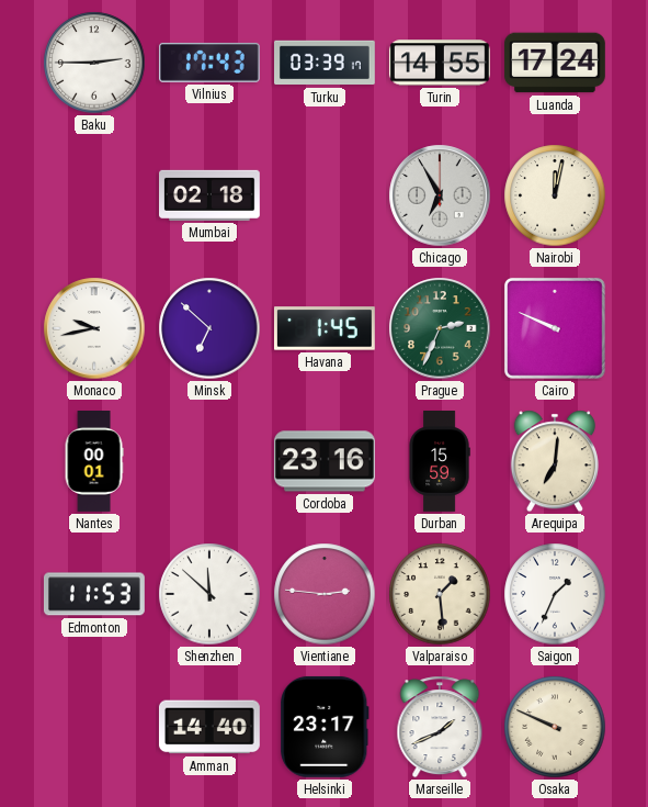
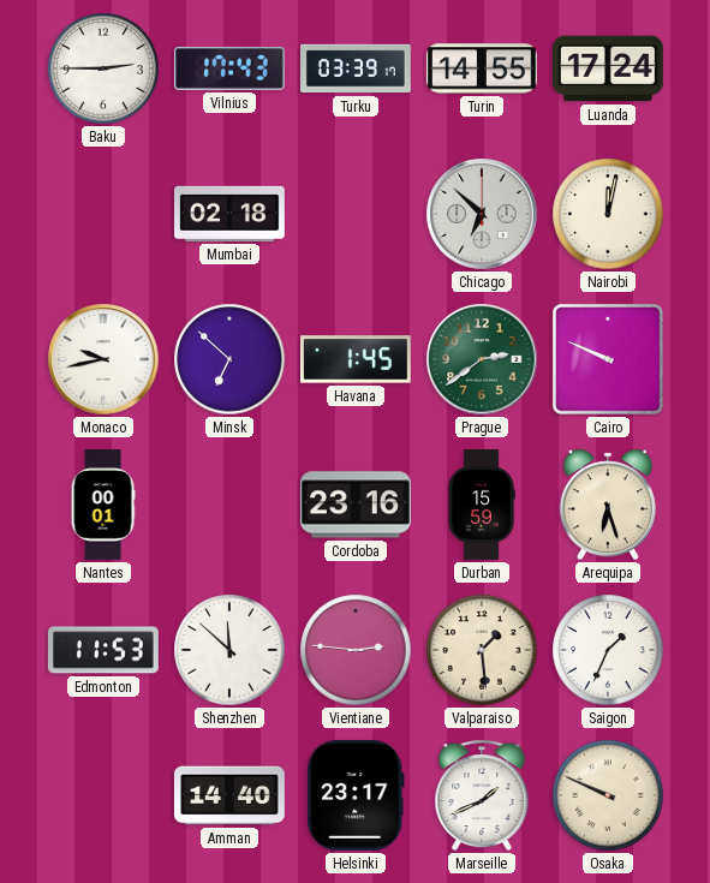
Chicago: 6:55 -> 6:52
Prague: 2:34 -> 2:39
Arequipa: 7:01 -> 6:27
